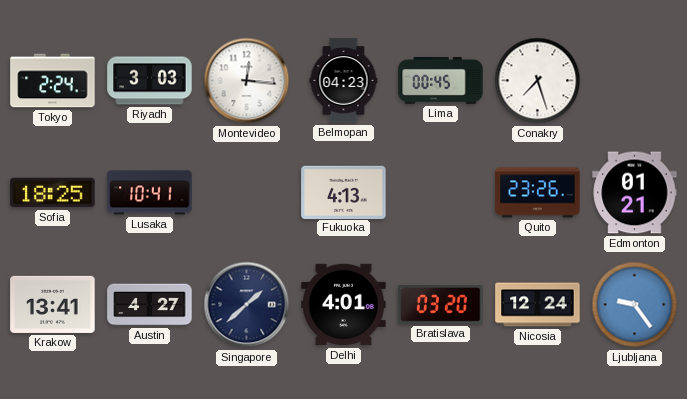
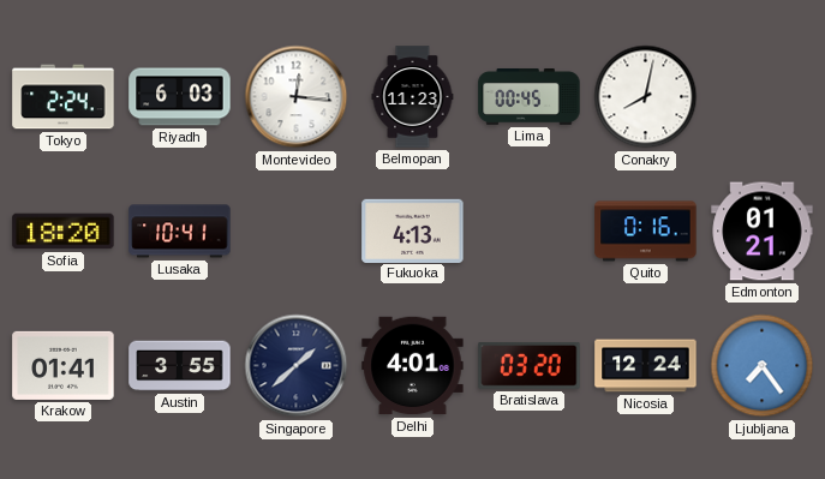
Riyadh: 3:03 -> 6:03
Belmopan: 04:23 -> 11:23
Conakry: 7:27 -> 8:02
Sofia: 18:25 -> 18:20
Quito: 23:26 -> 0:16
Krakow: 13:41 -> 01:41
Austin: 4:27 -> 3:55
Ljubljana: 9:24 -> 7:24
